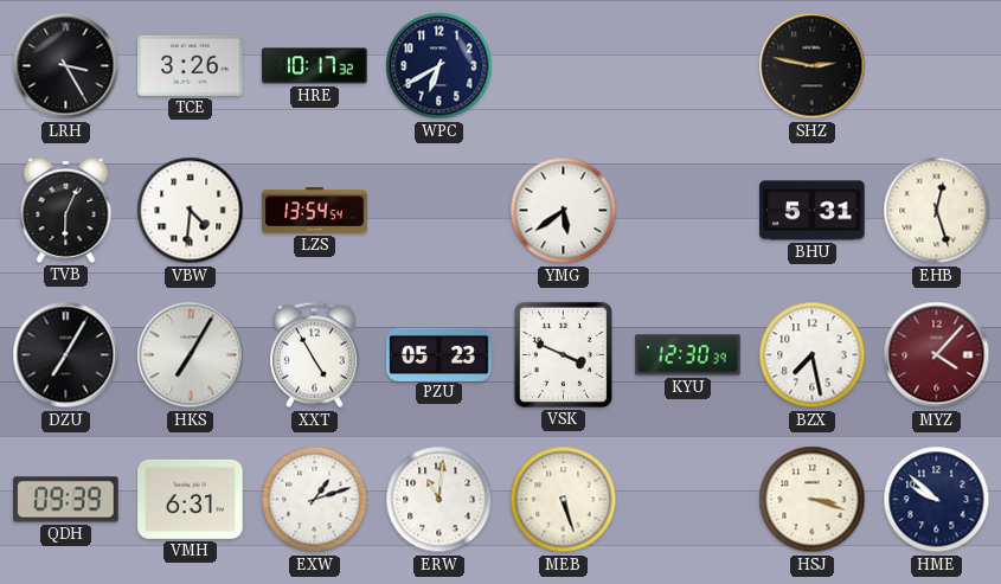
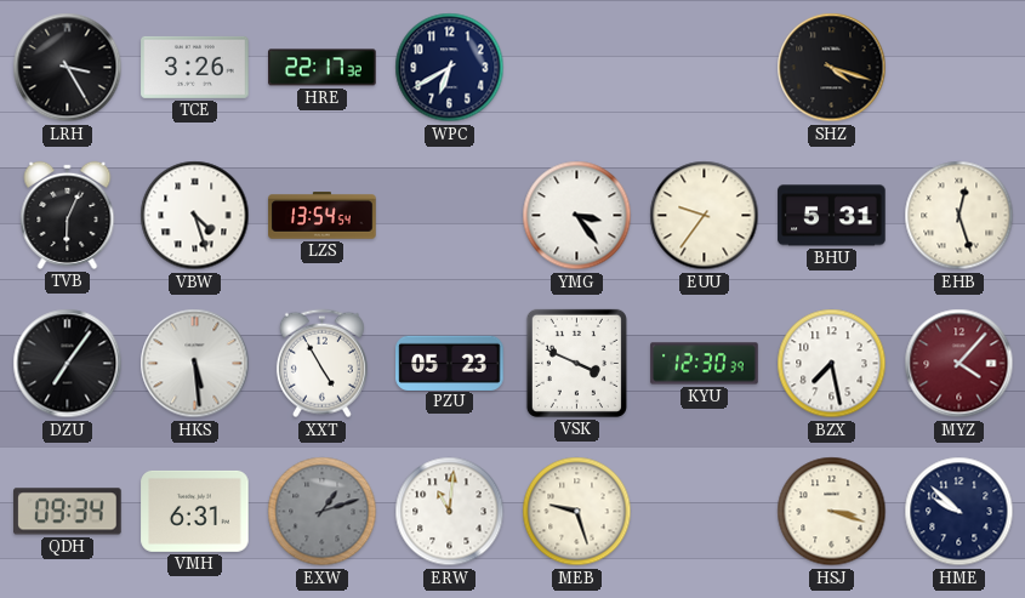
HRE: 10:17 -> 22:17
SHZ: 2:47 -> 4:18
VBW: 4:31 -> 4:27
YMG: 5:39 -> 3:24
EUU: none -> 9:36
DZU: 7:05 -> 7:06
HKS: 7:05 -> 5:29
QDH: 09:39 -> 09:34
EXW dial: white -> grey
MEB: 5:27 -> 9:27
